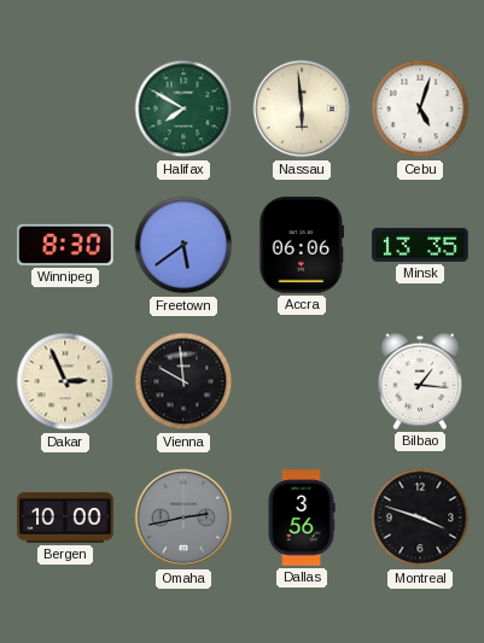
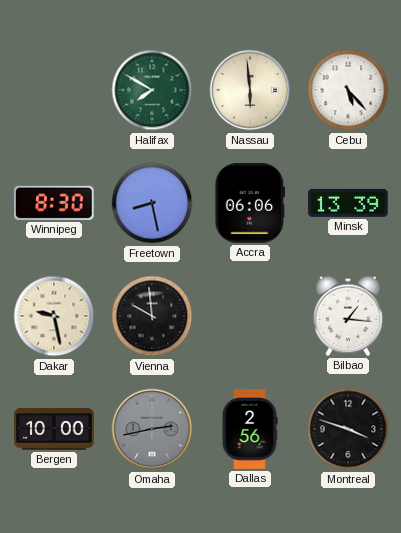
Cebu: 5:03 -> 5:23
Freetown: 5:39 -> 8:28
Minsk: 13:35 -> 13:39
Dakar: 2:56 -> 9:28
Dallas: 3:56 -> 2:56
